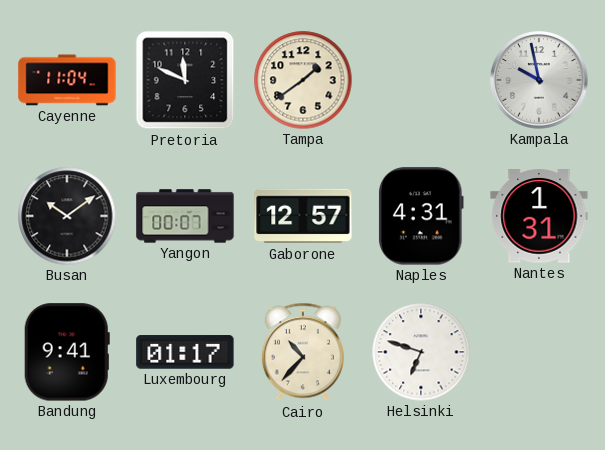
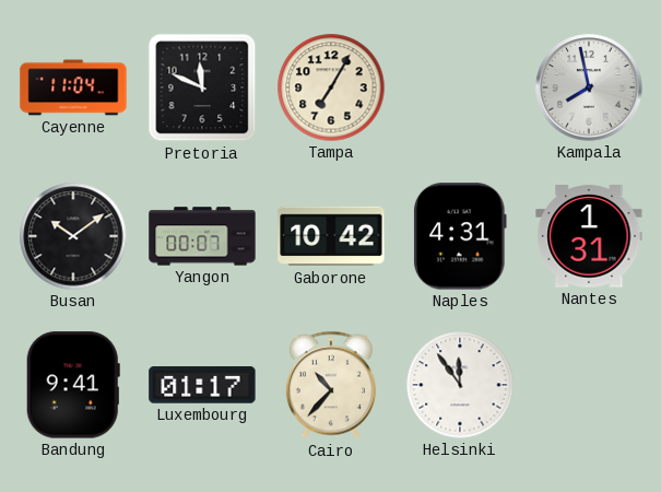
Tampa: 1:39 -> 7:05
Kampala: 9:58 -> 7:58
Gaborone: 12:57 -> 10:42
Helsinki: 6:48 -> 11:54
